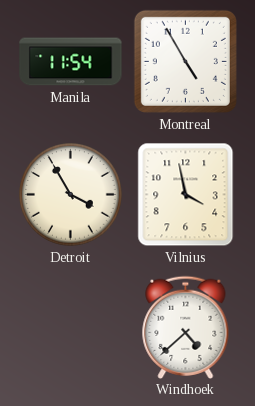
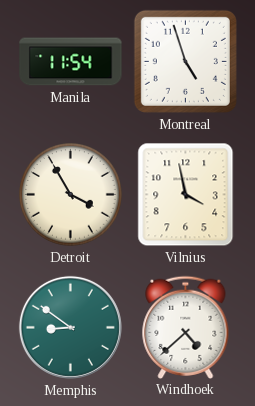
Montreal: 4:55 -> 4:57
Memphis: none -> 8:51
